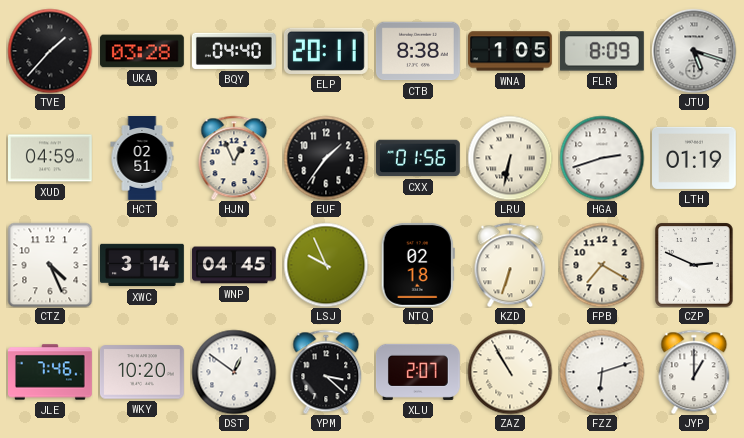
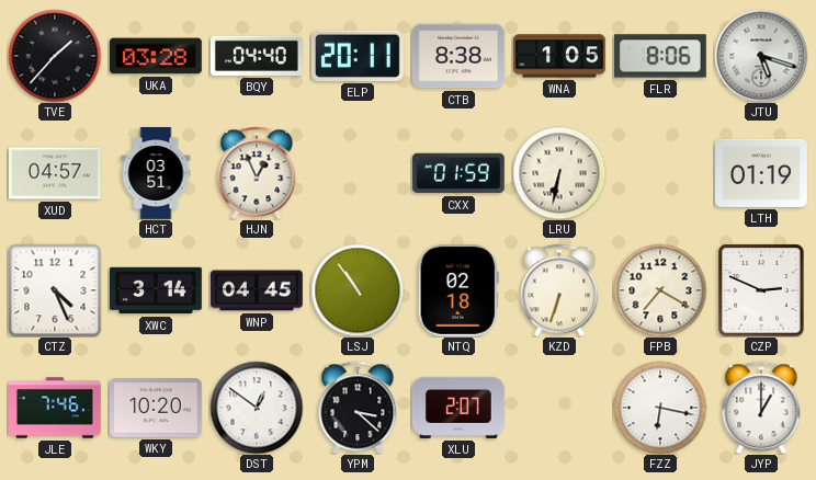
FLR: 8:09 -> 8:06
XUD: 04:59 -> 04:57
HCT: 02:51 -> 03:51
EUF: 1:36 -> none
CXX: 01:56 -> 01:59
HGA: 2:42 -> none
LSJ: 9:56 -> 10:54
ZAZ: 10:55 -> none
FZZ: 6:12 -> 6:17
